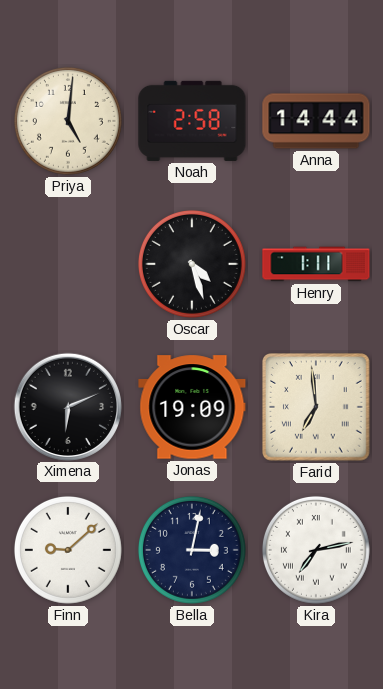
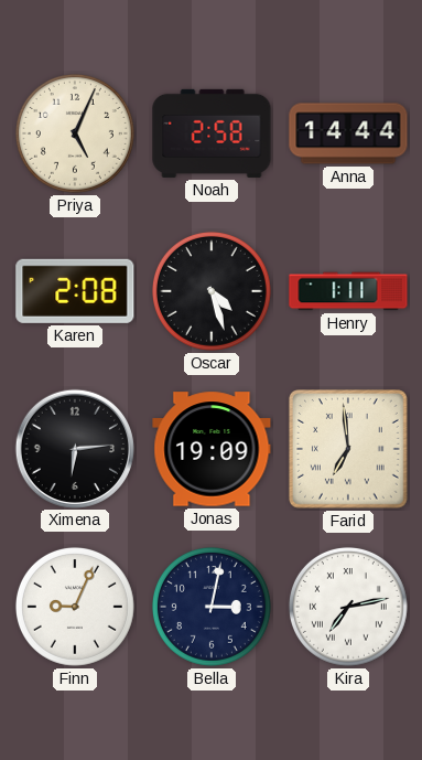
Priya: 5:01 -> 5:04
Karen: none -> 2:08
Ximena: 6:11 -> 6:14
Finn: 9:08 -> 9:04
